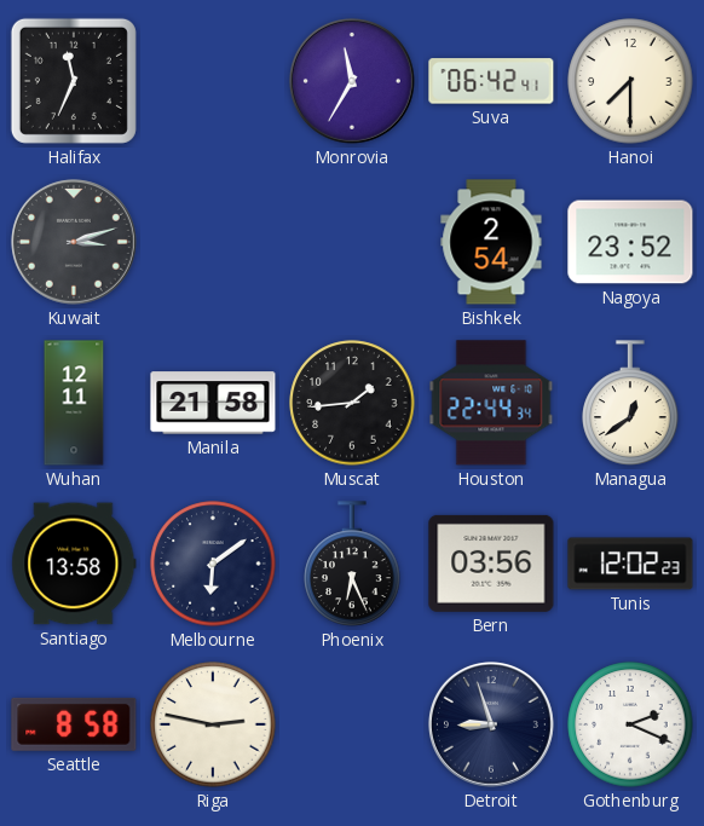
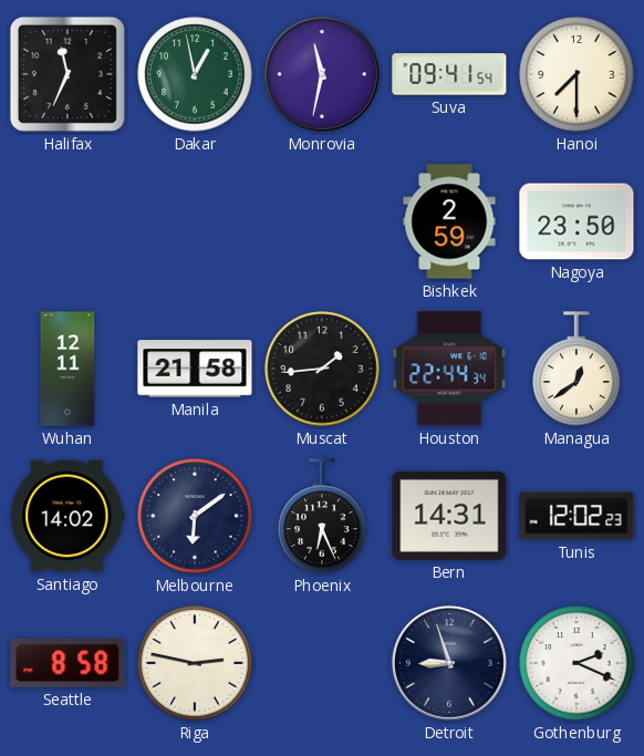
Dakar: none -> 12:58
Monrovia: 11:35 -> 11:32
Suva: 06:42 -> 09:41
Kuwait: 3:12 -> none
Bishkek: 2:54 -> 2:59
Nagoya: 23:52 -> 23:50
Santiago: 13:58 -> 14:02
Bern: 03:56 -> 14:31
